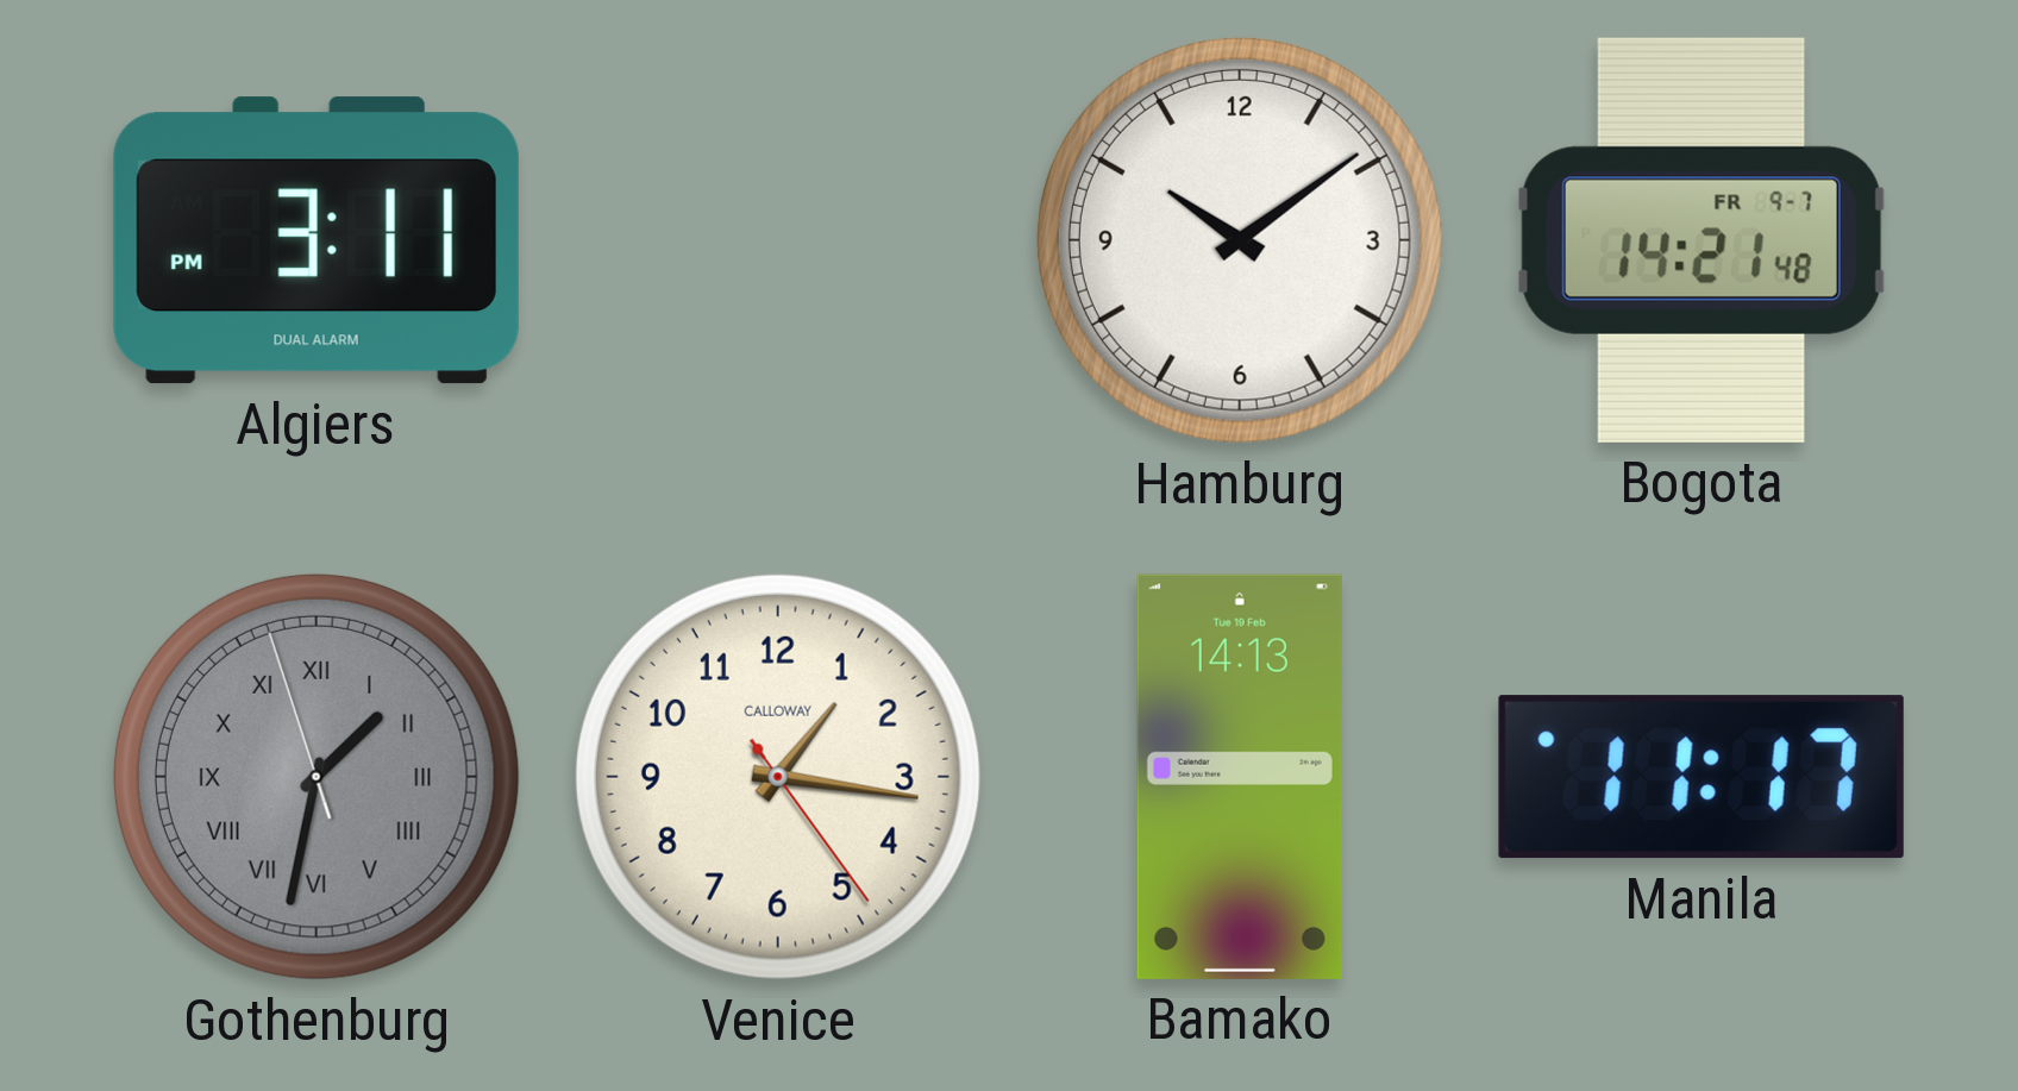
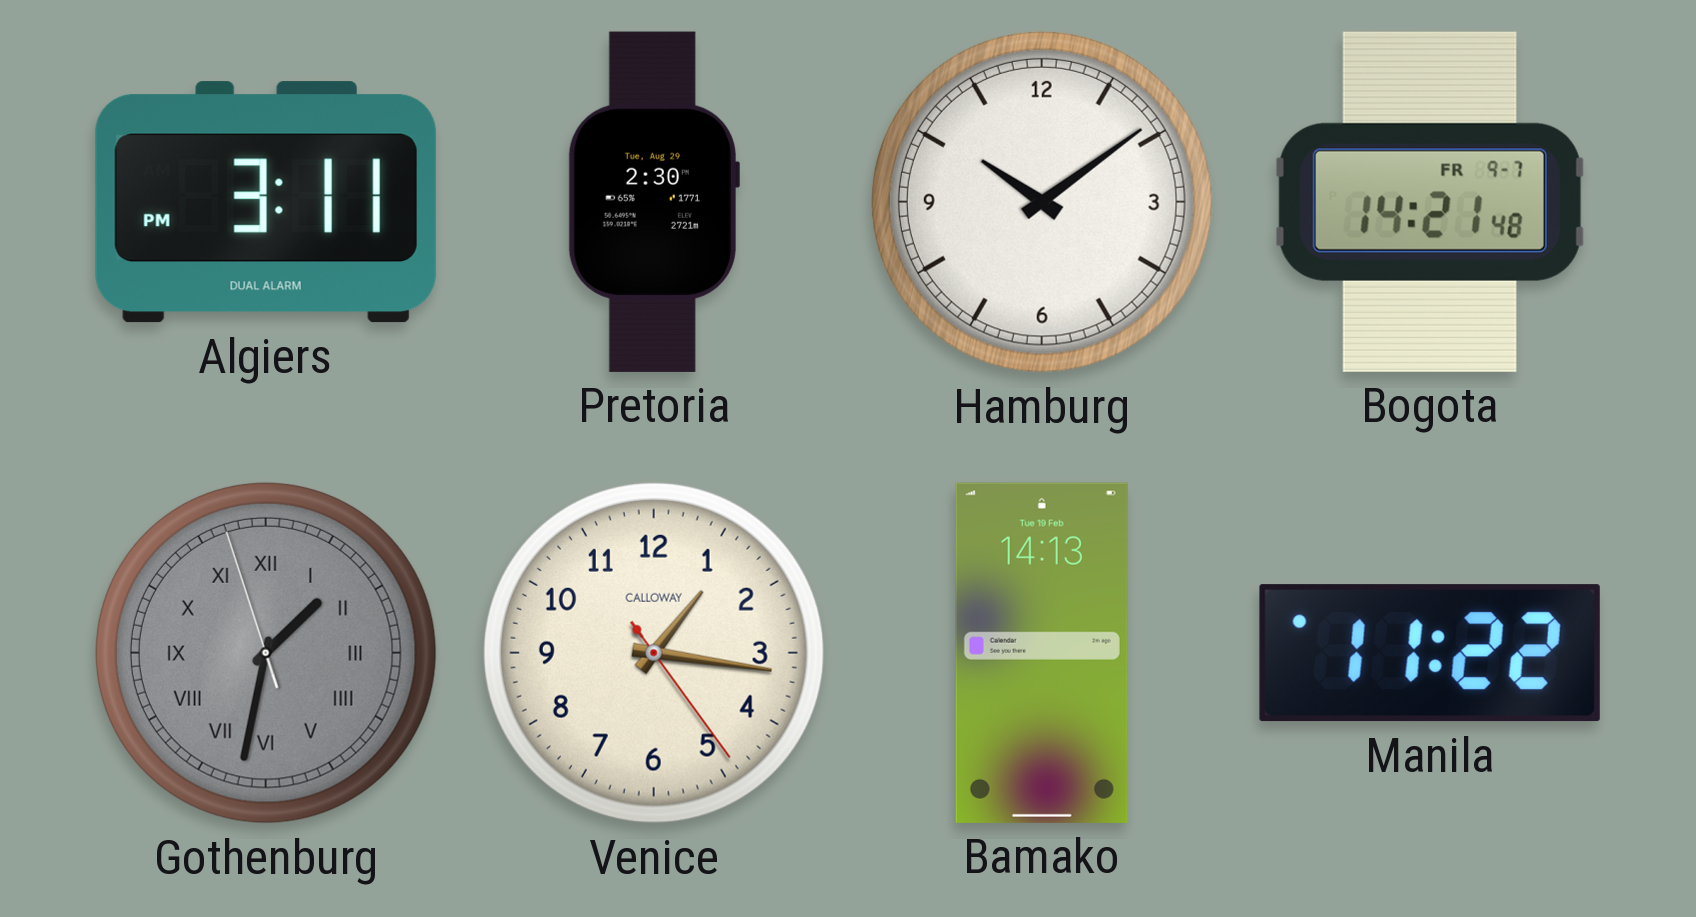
Pretoria: none -> 2:30
Manila: 11:17 -> 11:22
